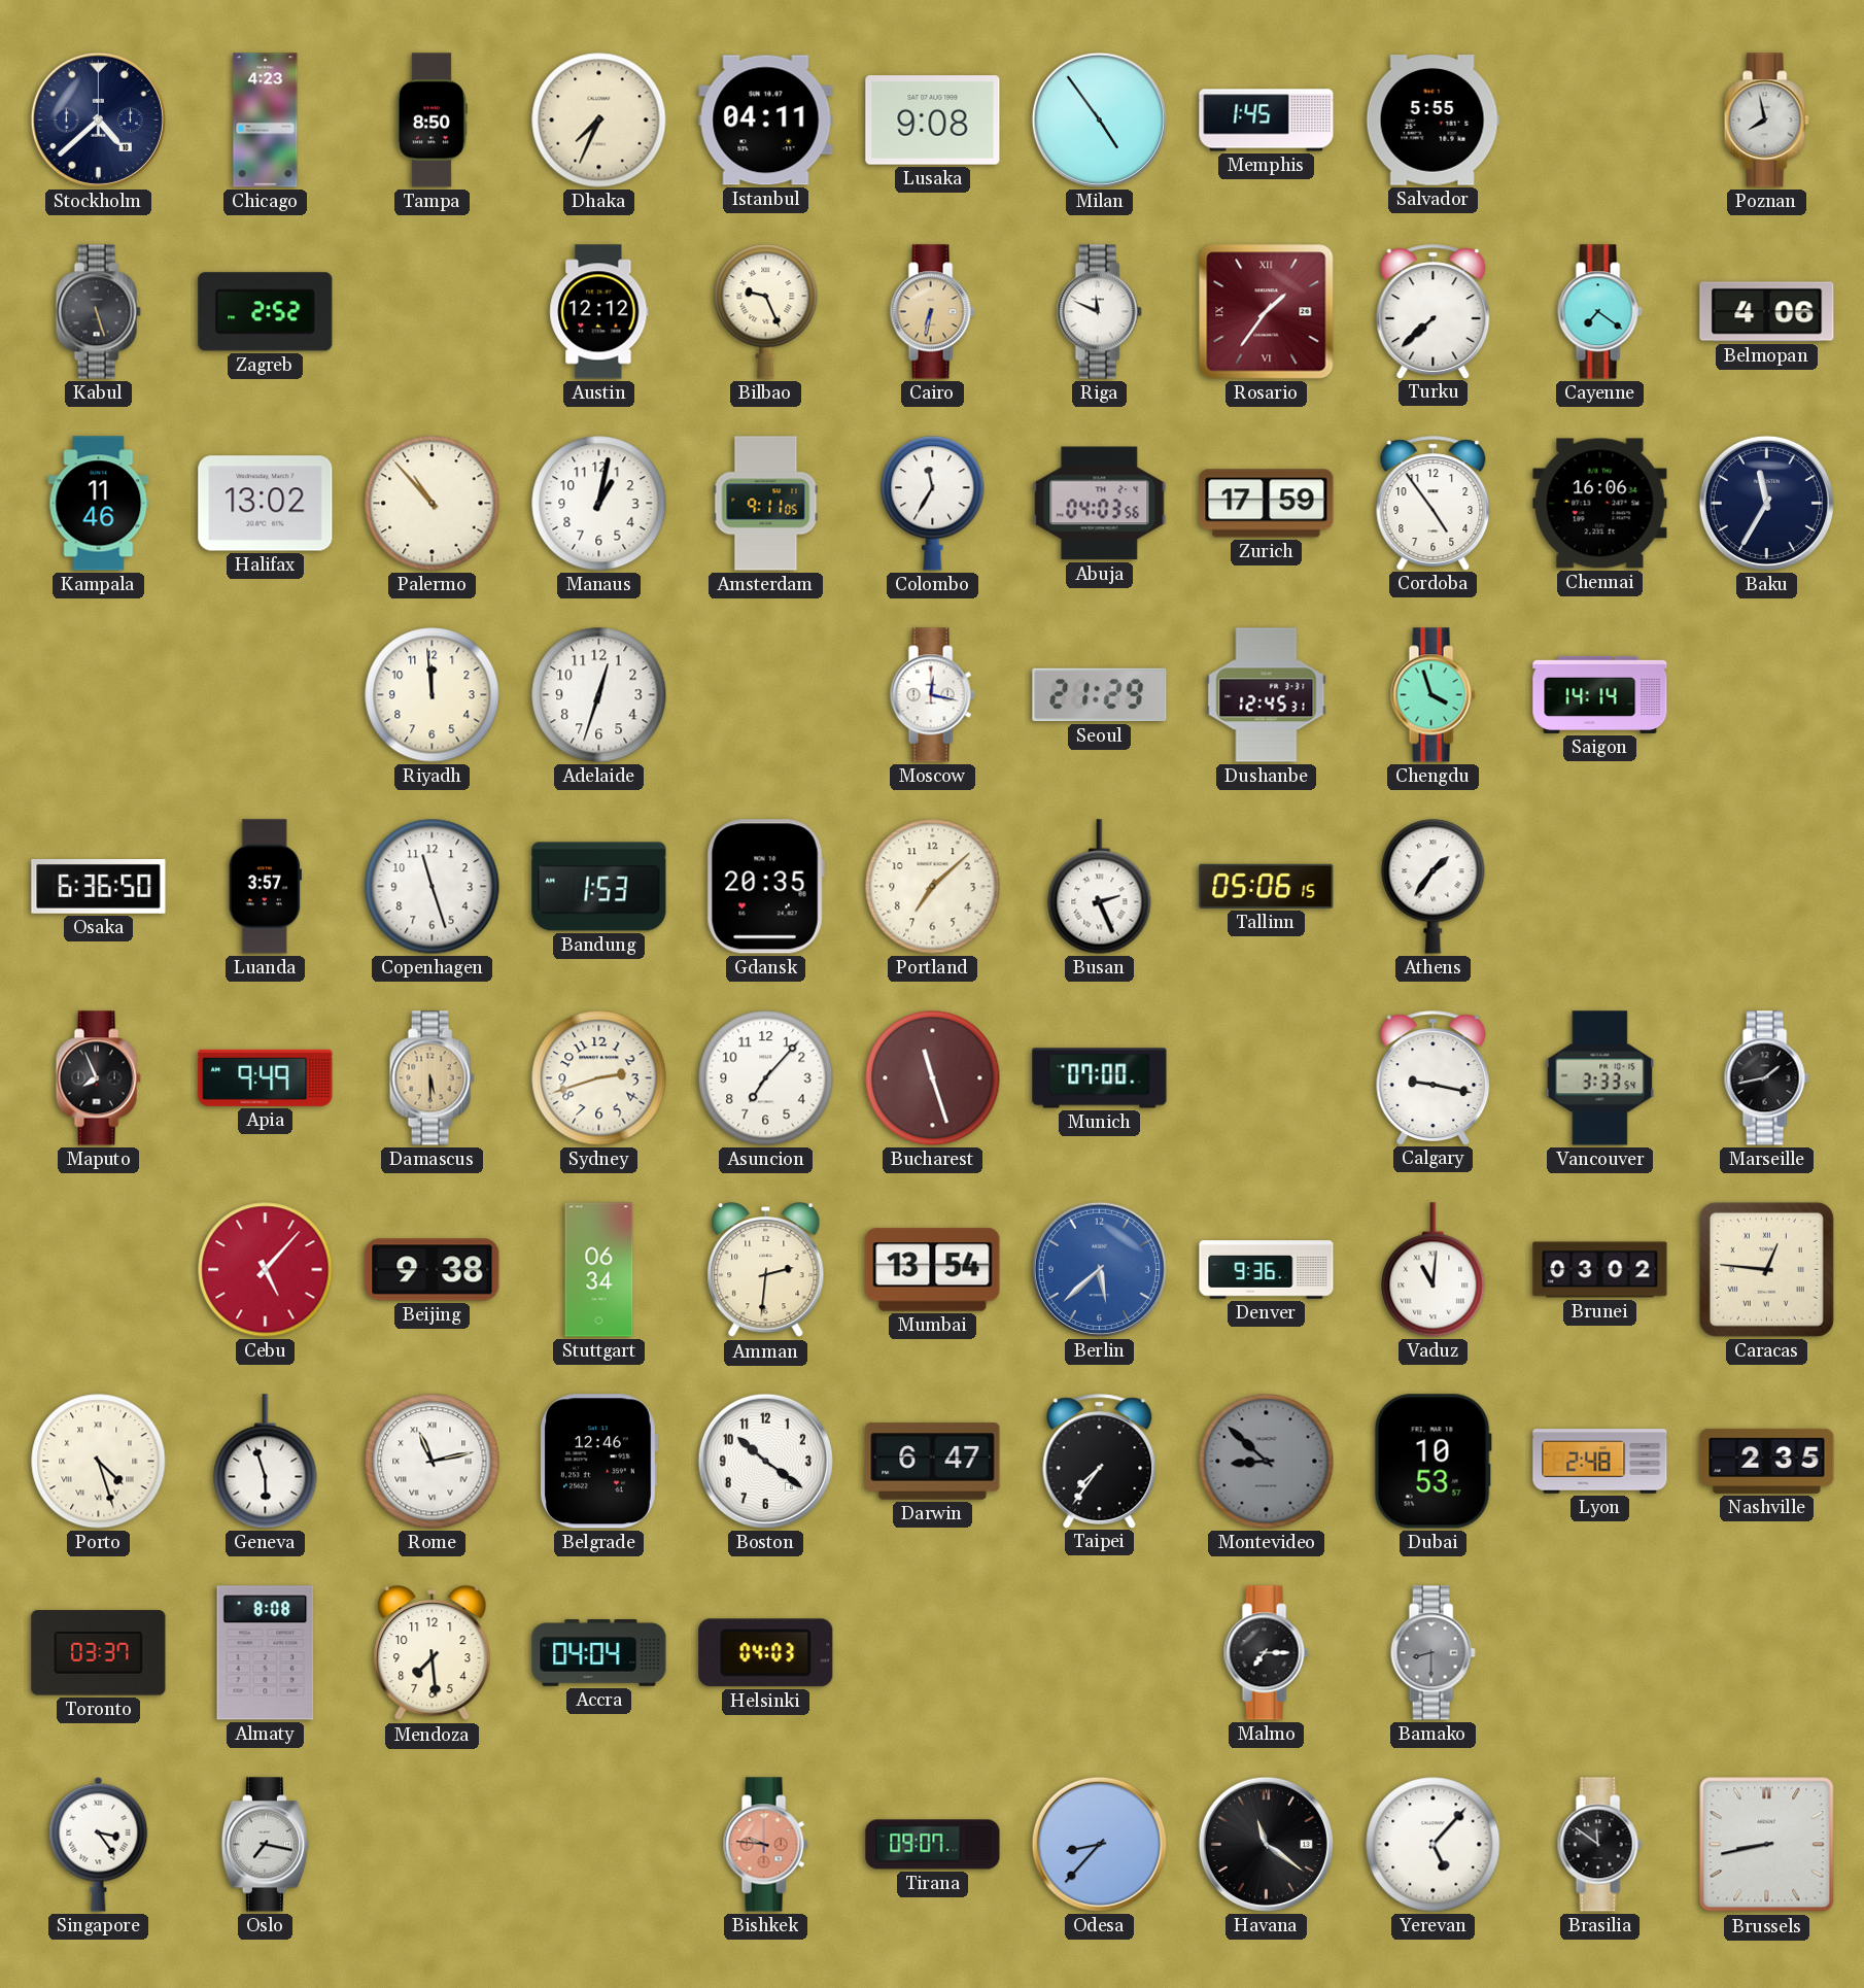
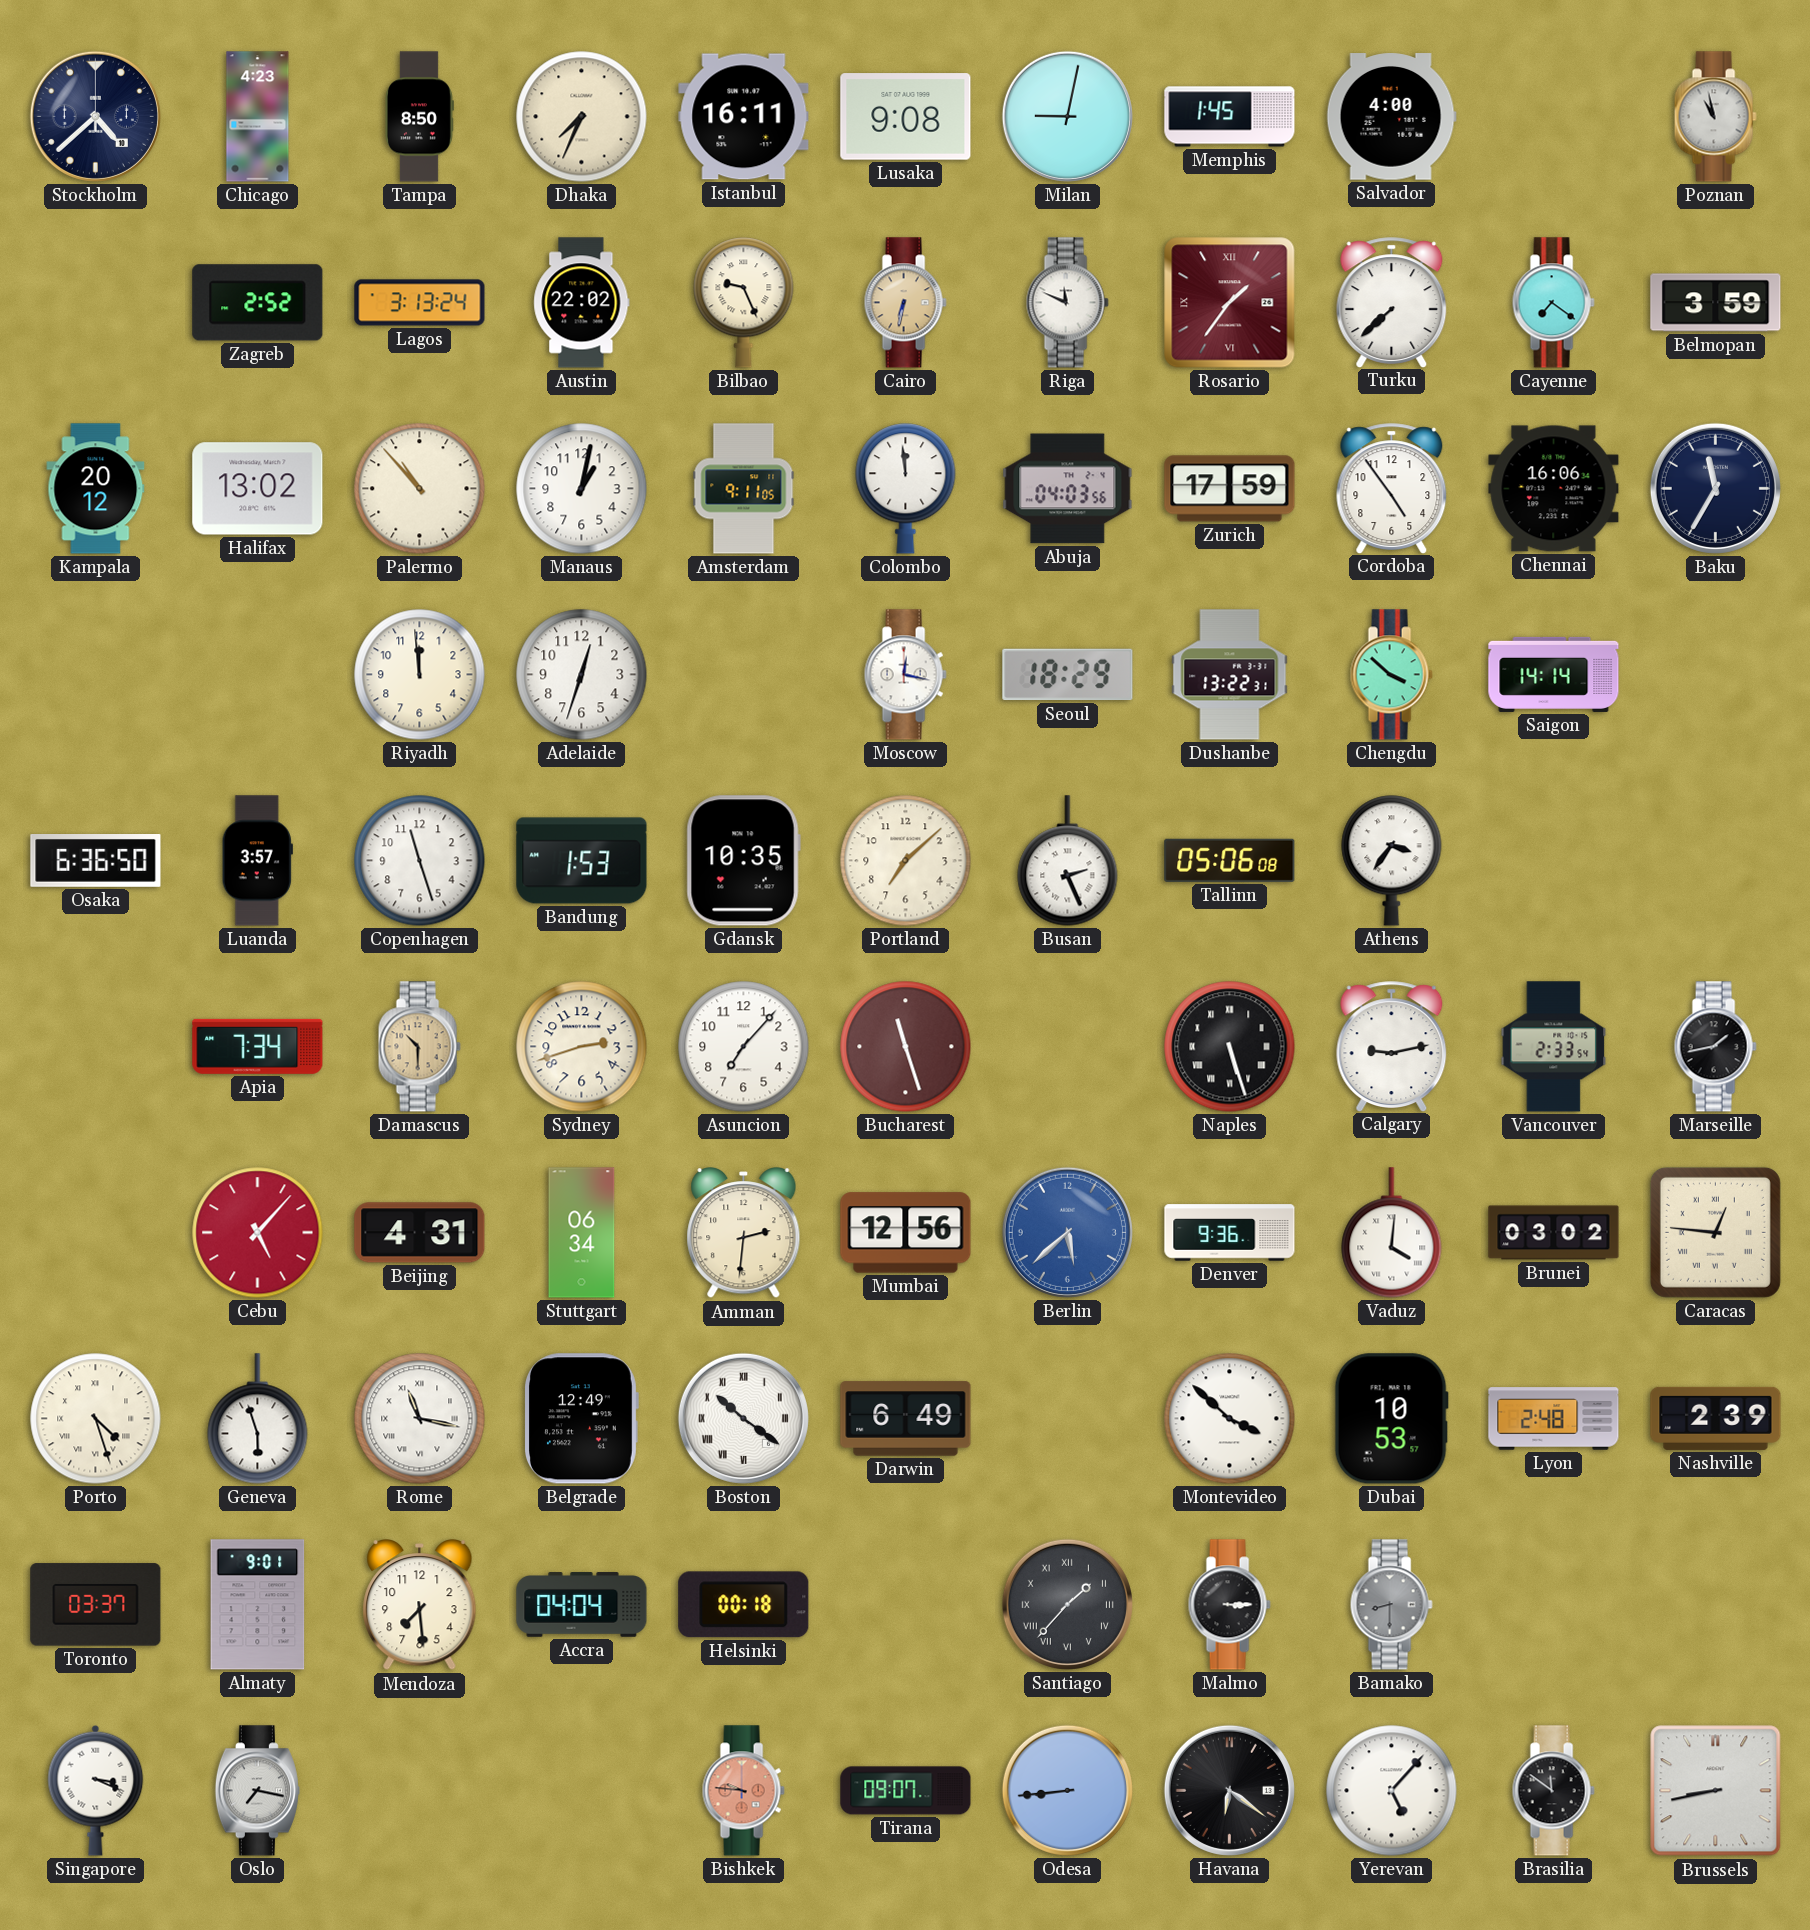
Istanbul: 04:11 -> 16:11
Milan: 4:54 -> 9:02
Salvador: 5:55 -> 4:00
Poznan: 7:58 -> 10:58
Kabul: 5:27 -> none
Lagos: none -> 3:13
Austin: 12:12 -> 22:02
Belmopan: 4:06 -> 3:59
Kampala: 11:46 -> 20:12
Colombo: 11:35 -> 11:59
Seoul: 21:29 -> 18:29
Dushanbe: 12:45 -> 13:22
Chengdu: 3:57 -> 3:52
Gdansk: 20:35 -> 10:35
Tallinn: 05:06:15 -> 05:06:08
Athens: 1:36 -> 3:36
Maputo: 7:56 -> none
Apia: 9:49 -> 7:34
Damascus: 5:30 -> 10:30
Munich: 07:00 -> none
Naples: none -> 5:27
Calgary: 9:17 -> 9:13
Vancouver: 3:33 -> 2:33
Beijing: 9:38 -> 4:31
Mumbai: 13:54 -> 12:56
Vaduz: 11:01 -> 4:01
Rome: 11:13 -> 11:17
Belgrade: 12:46 -> 12:49
Boston numerals: Arabic -> Roman
Darwin: 6:47 -> 6:49
Taipei: 7:36 -> none
Montevideo: 8:52 -> 3:52
Montevideo dial: grey -> white
Nashville: 2:35 -> 2:39
Almaty: 8:08 -> 9:01
Helsinki: 04:03 -> 00:18
Santiago: none -> 1:37
Malmo: 7:15 -> 3:15
Singapore: 3:24 -> 3:19
Odesa: 8:37 -> 8:44
Havana: 11:21 -> 6:21
